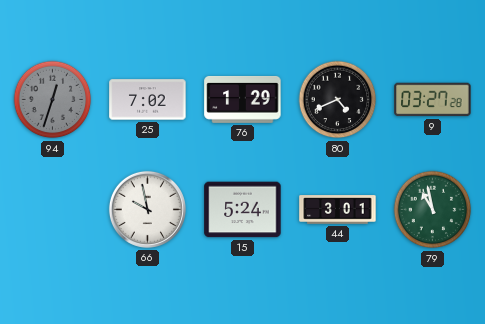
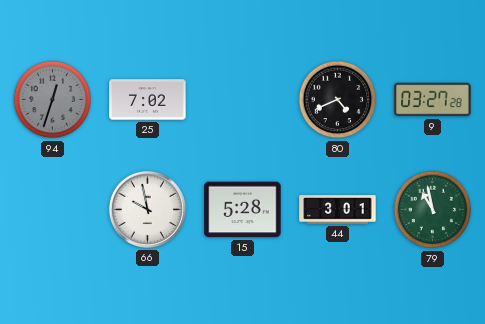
76: 1:29 -> none
15: 5:24 -> 5:28
